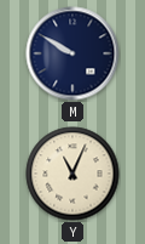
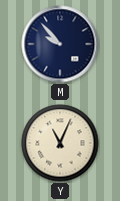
M: 9:50 -> 9:53
